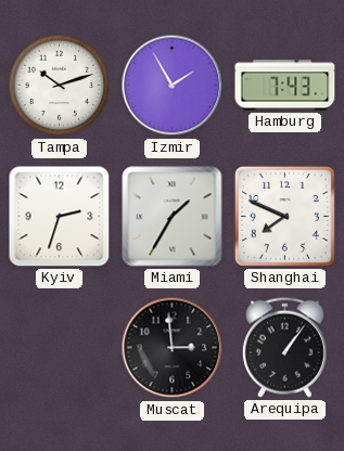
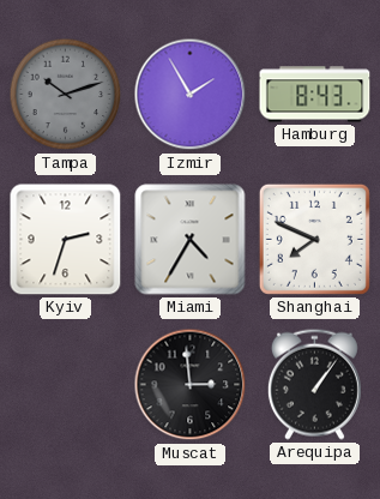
Tampa dial: white -> grey
Hamburg: 7:43 -> 8:43
Miami: 1:35 -> 4:35
